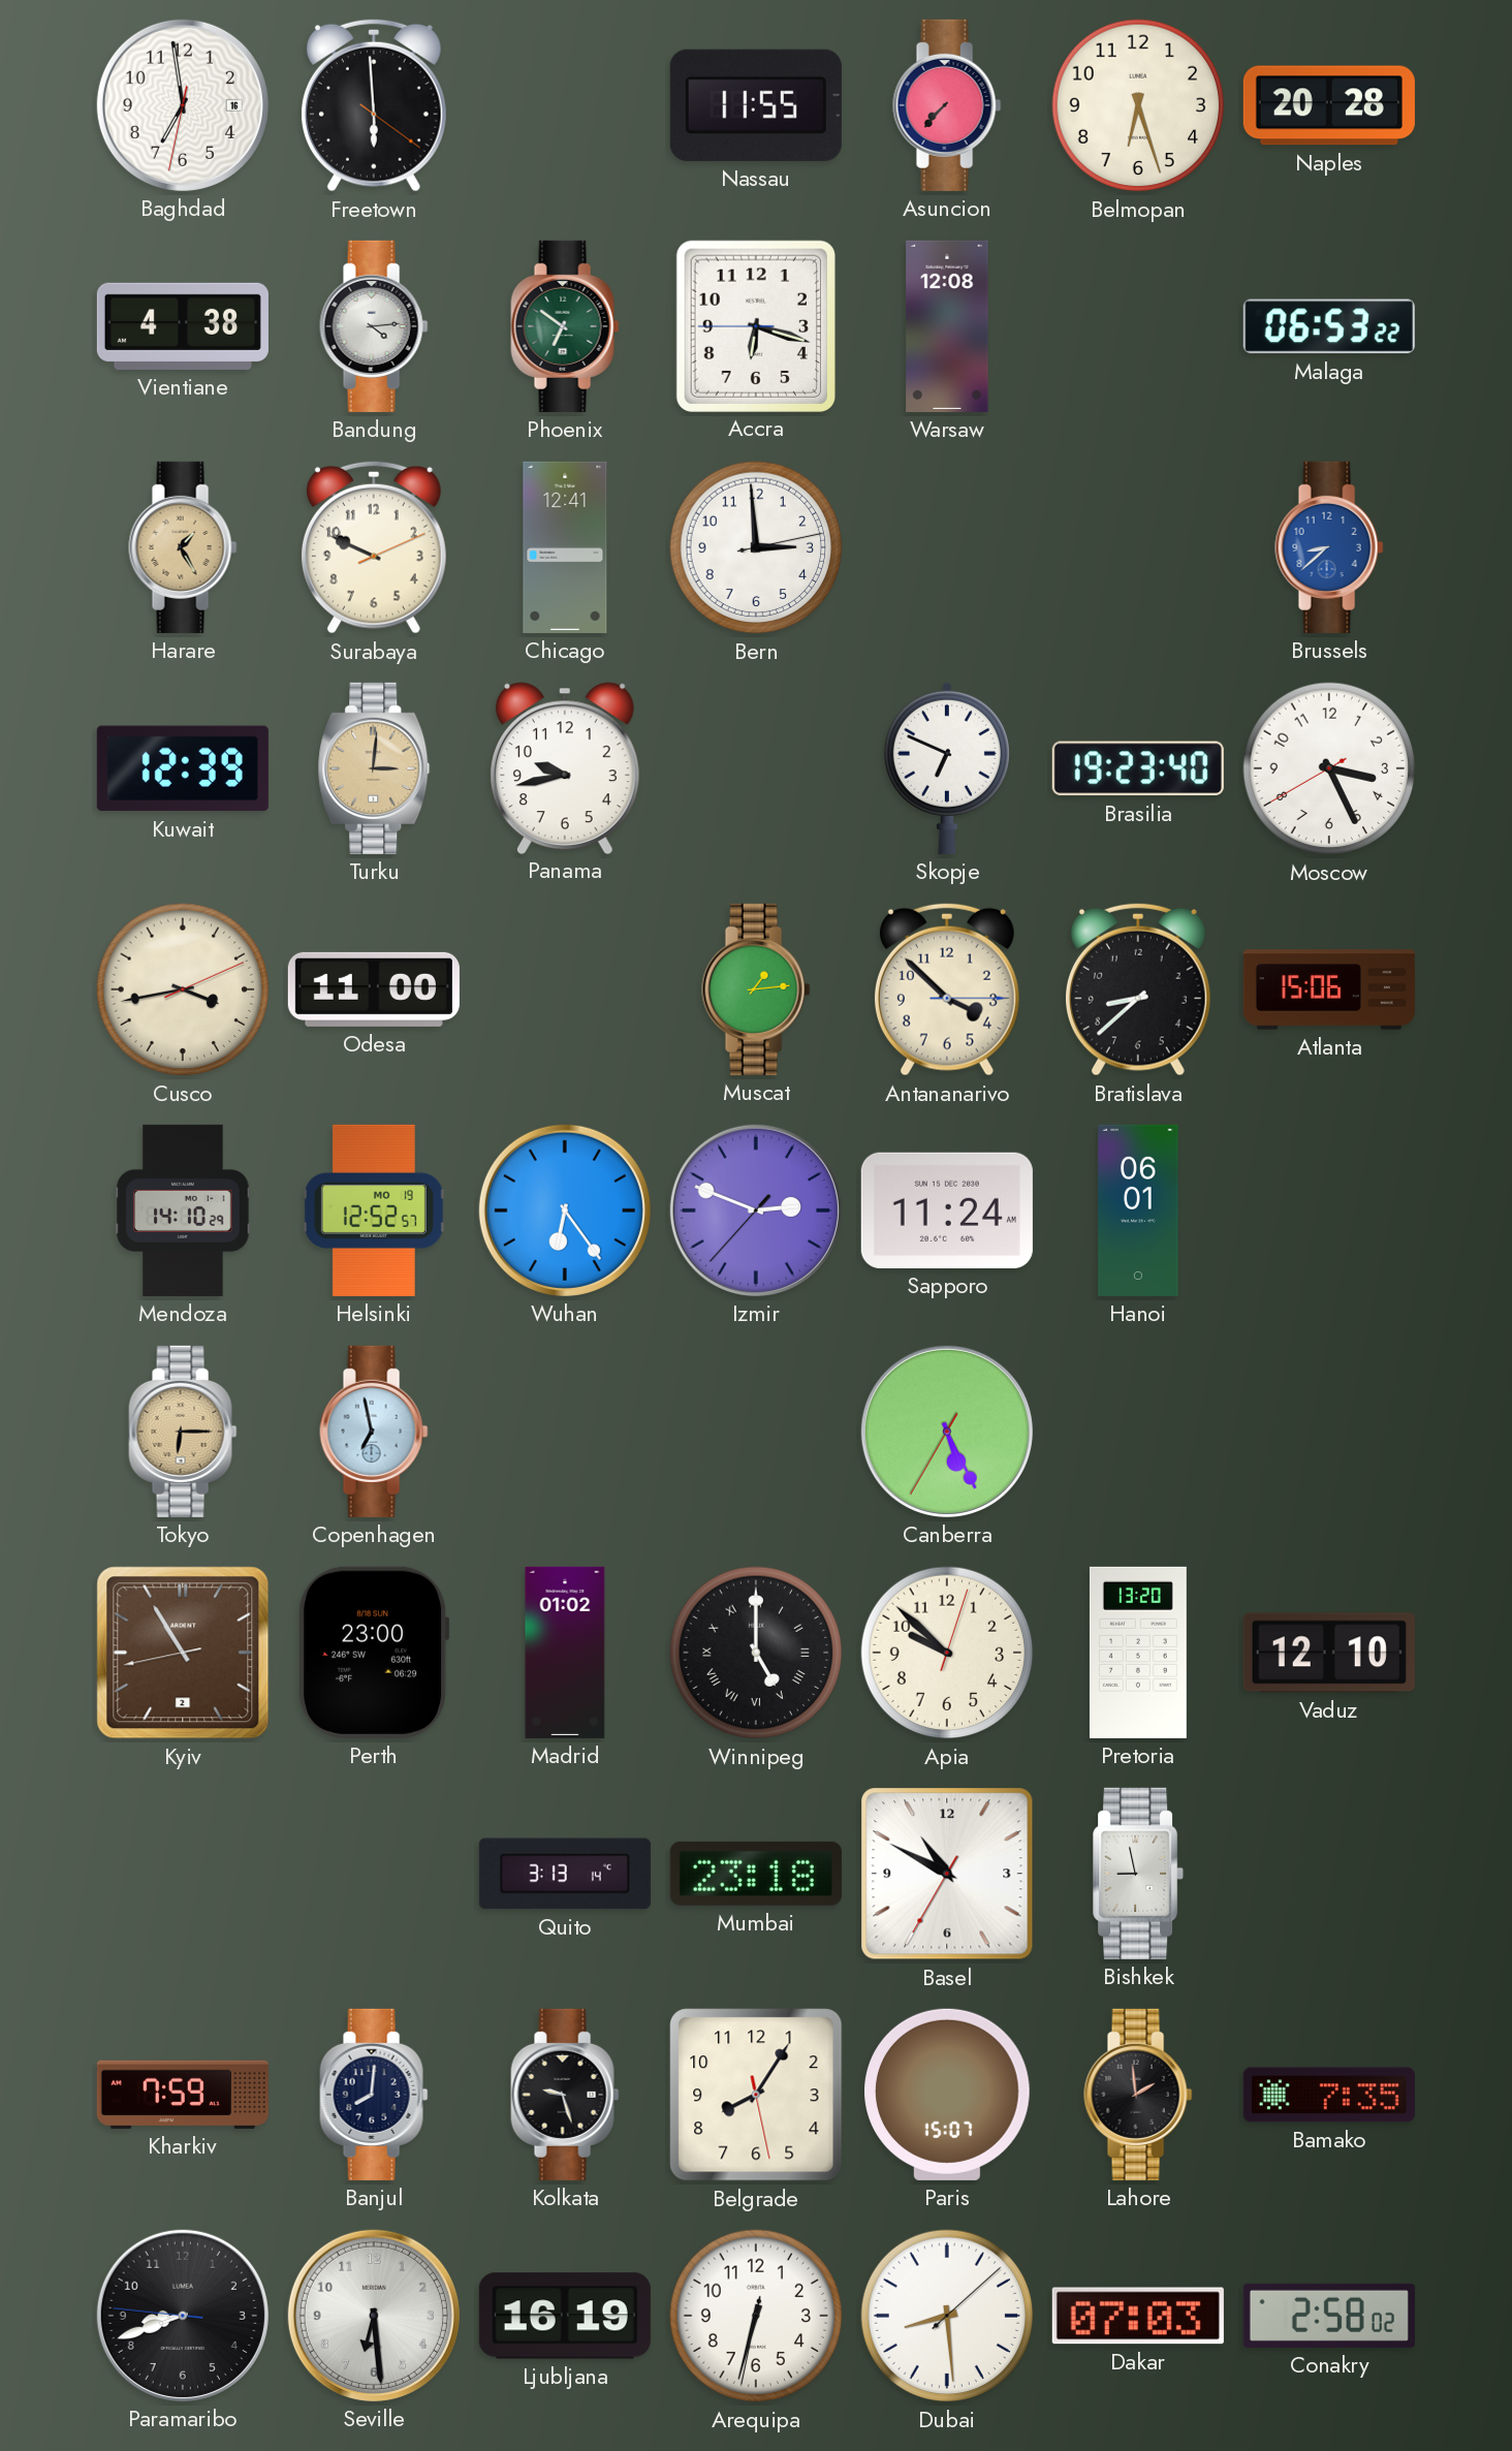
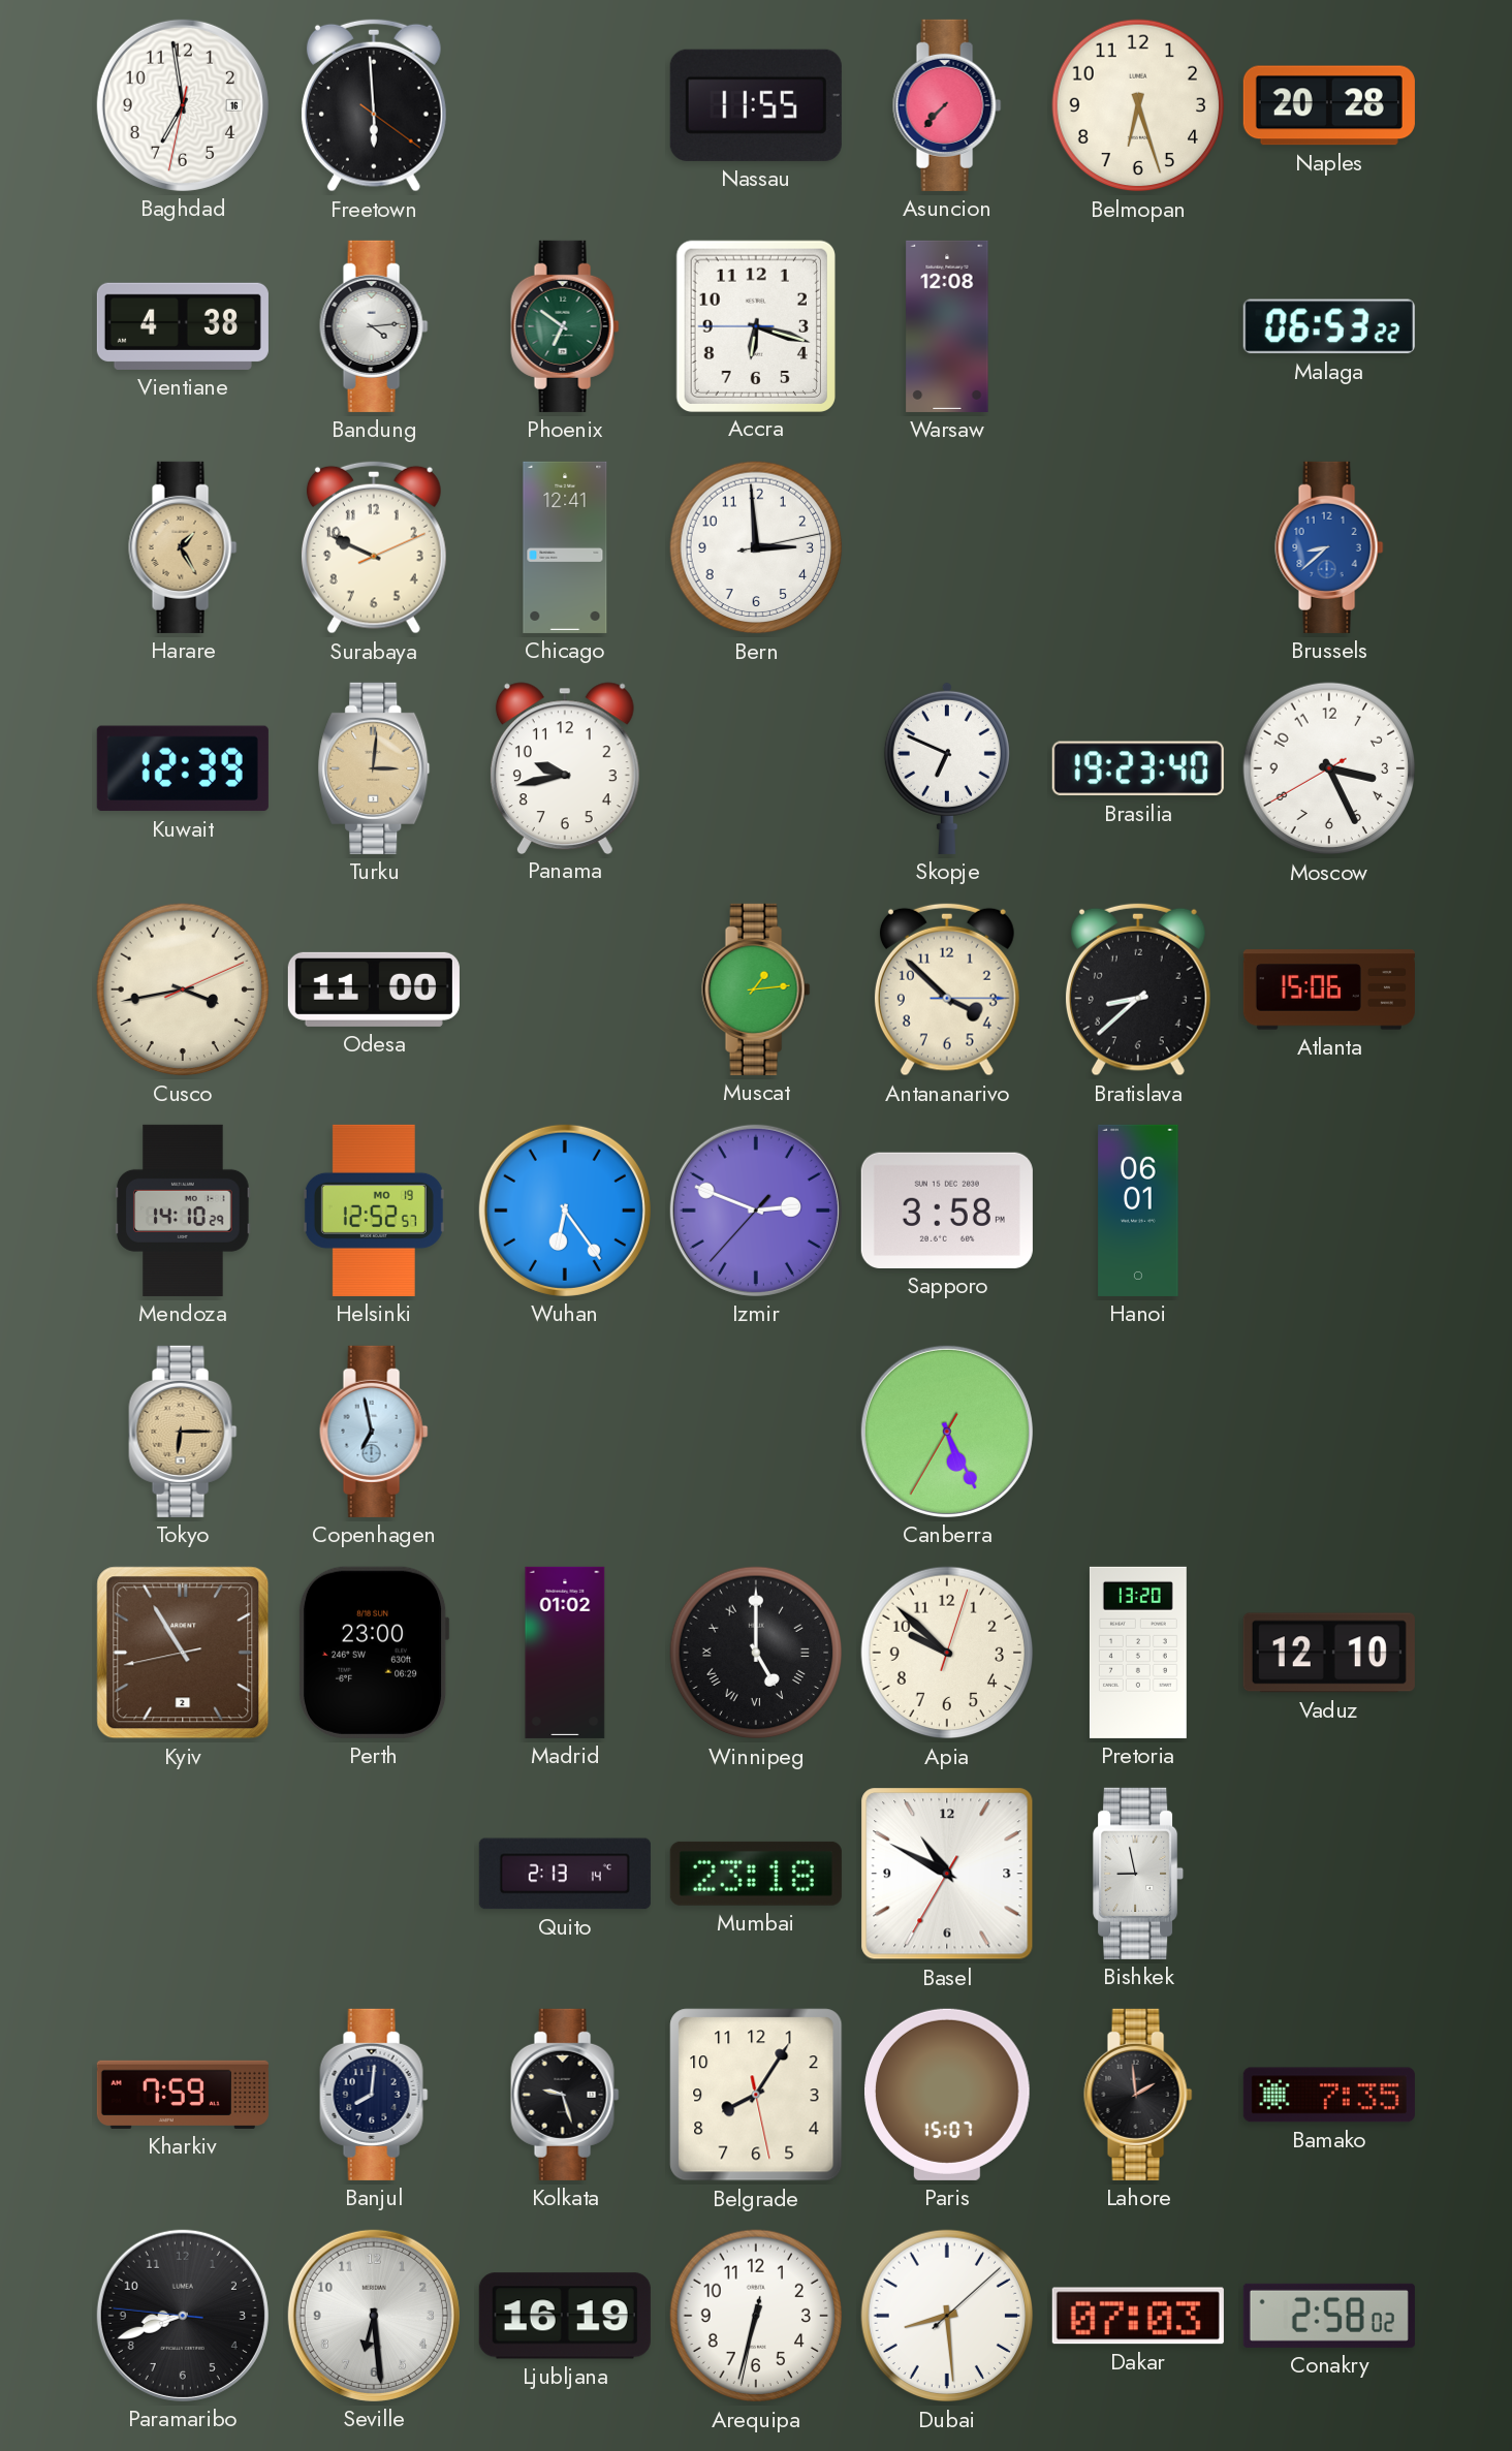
Sapporo: 11:24 -> 3:58
Quito: 3:13 -> 2:13
